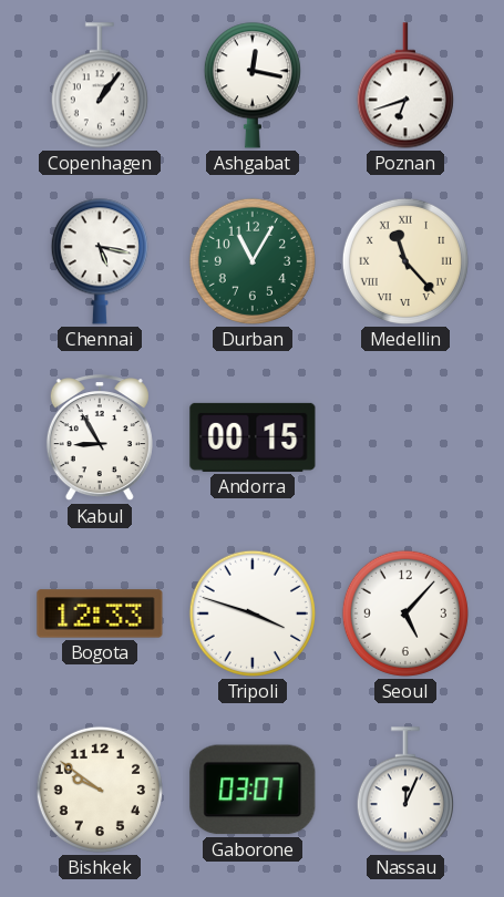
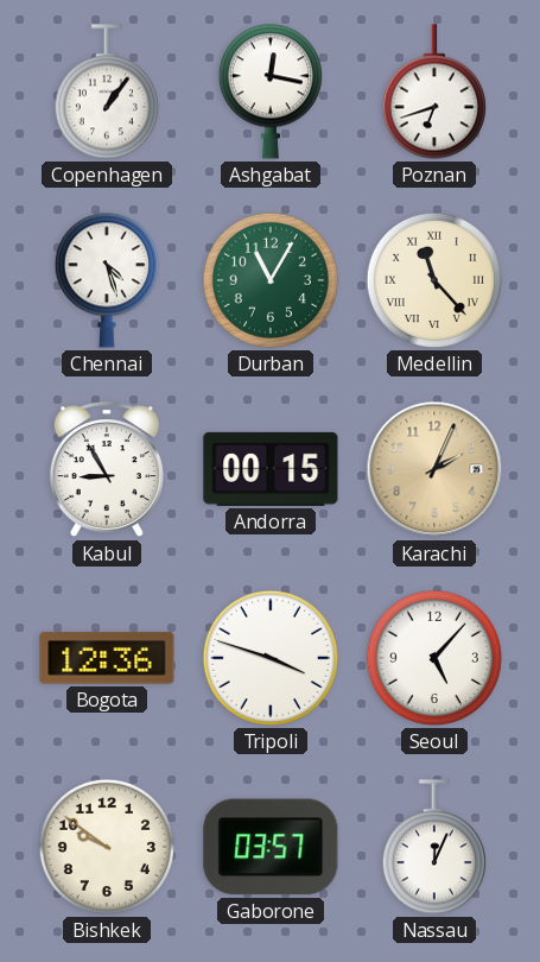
Chennai: 5:17 -> 4:27
Karachi: none -> 2:04
Bogota: 12:33 -> 12:36
Gaborone: 03:07 -> 03:57
